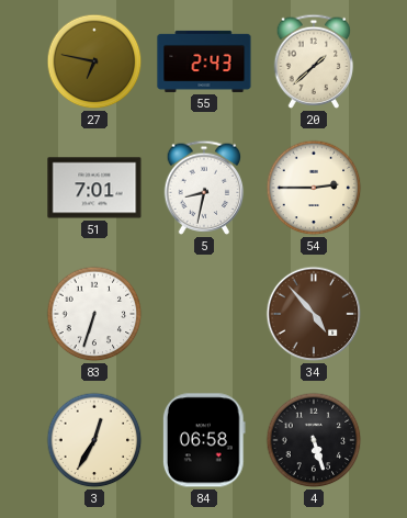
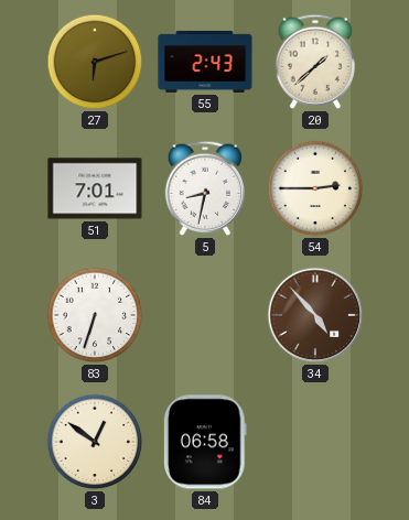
27: 6:47 -> 6:12
3: 12:35 -> 12:51
4: 5:27 -> none
